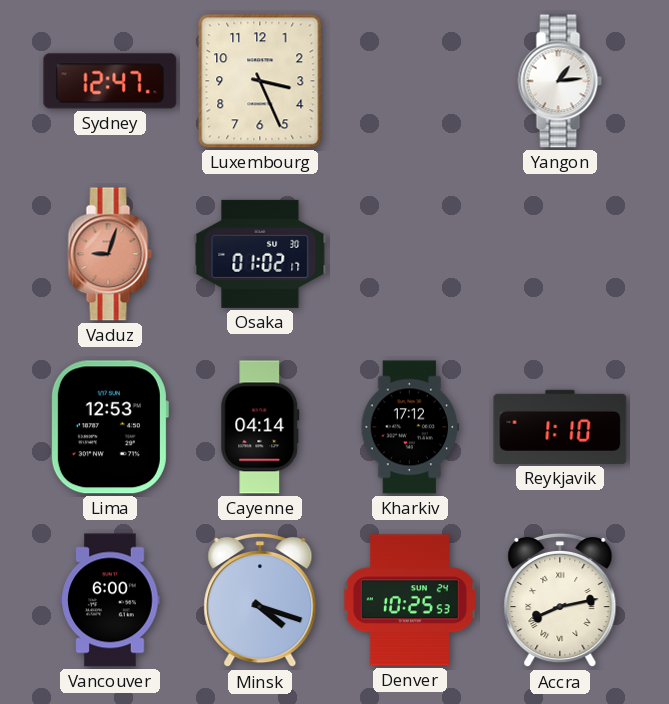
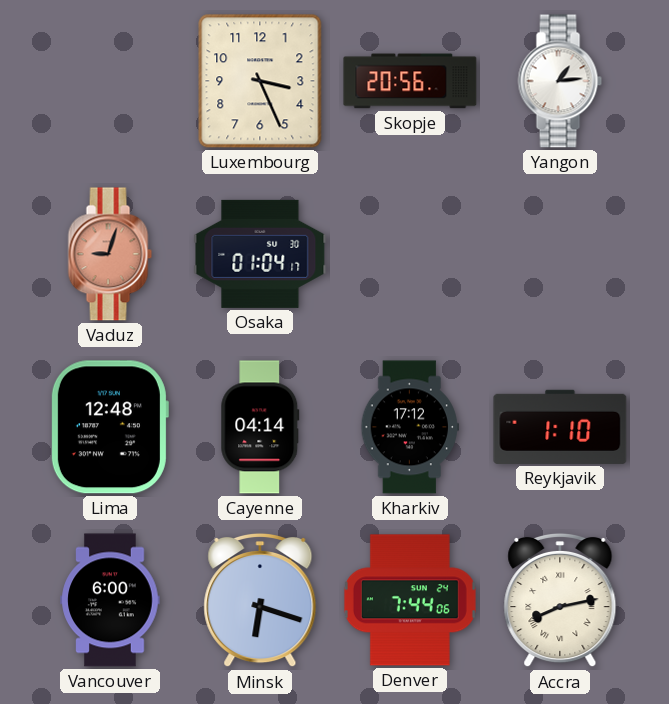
Sydney: 12:47 -> none
Skopje: none -> 20:56
Osaka: 01:02 -> 01:04
Lima: 12:53 -> 12:48
Minsk: 4:18 -> 6:18
Denver: 10:25 -> 7:44
